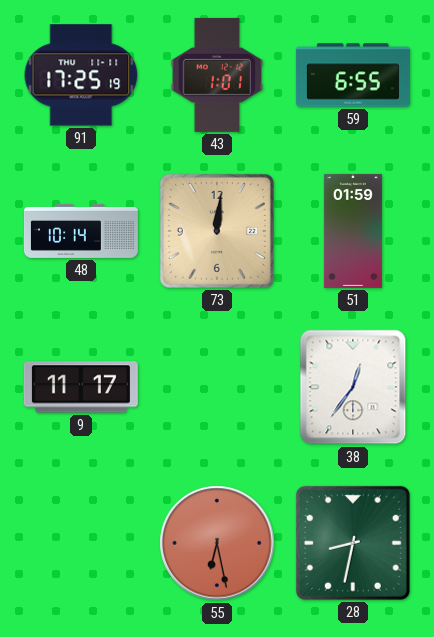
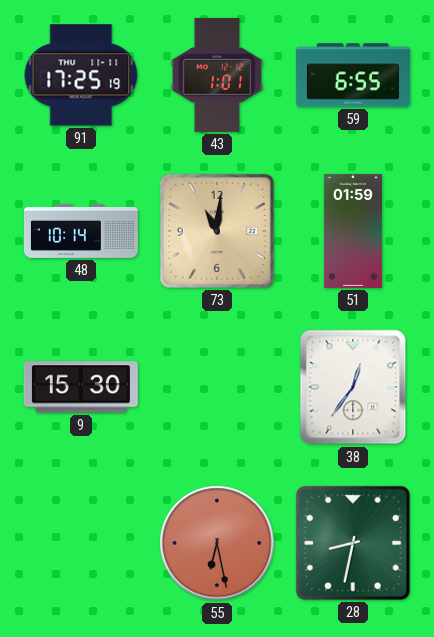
73: 12:01 -> 11:01
9: 11:17 -> 15:30
